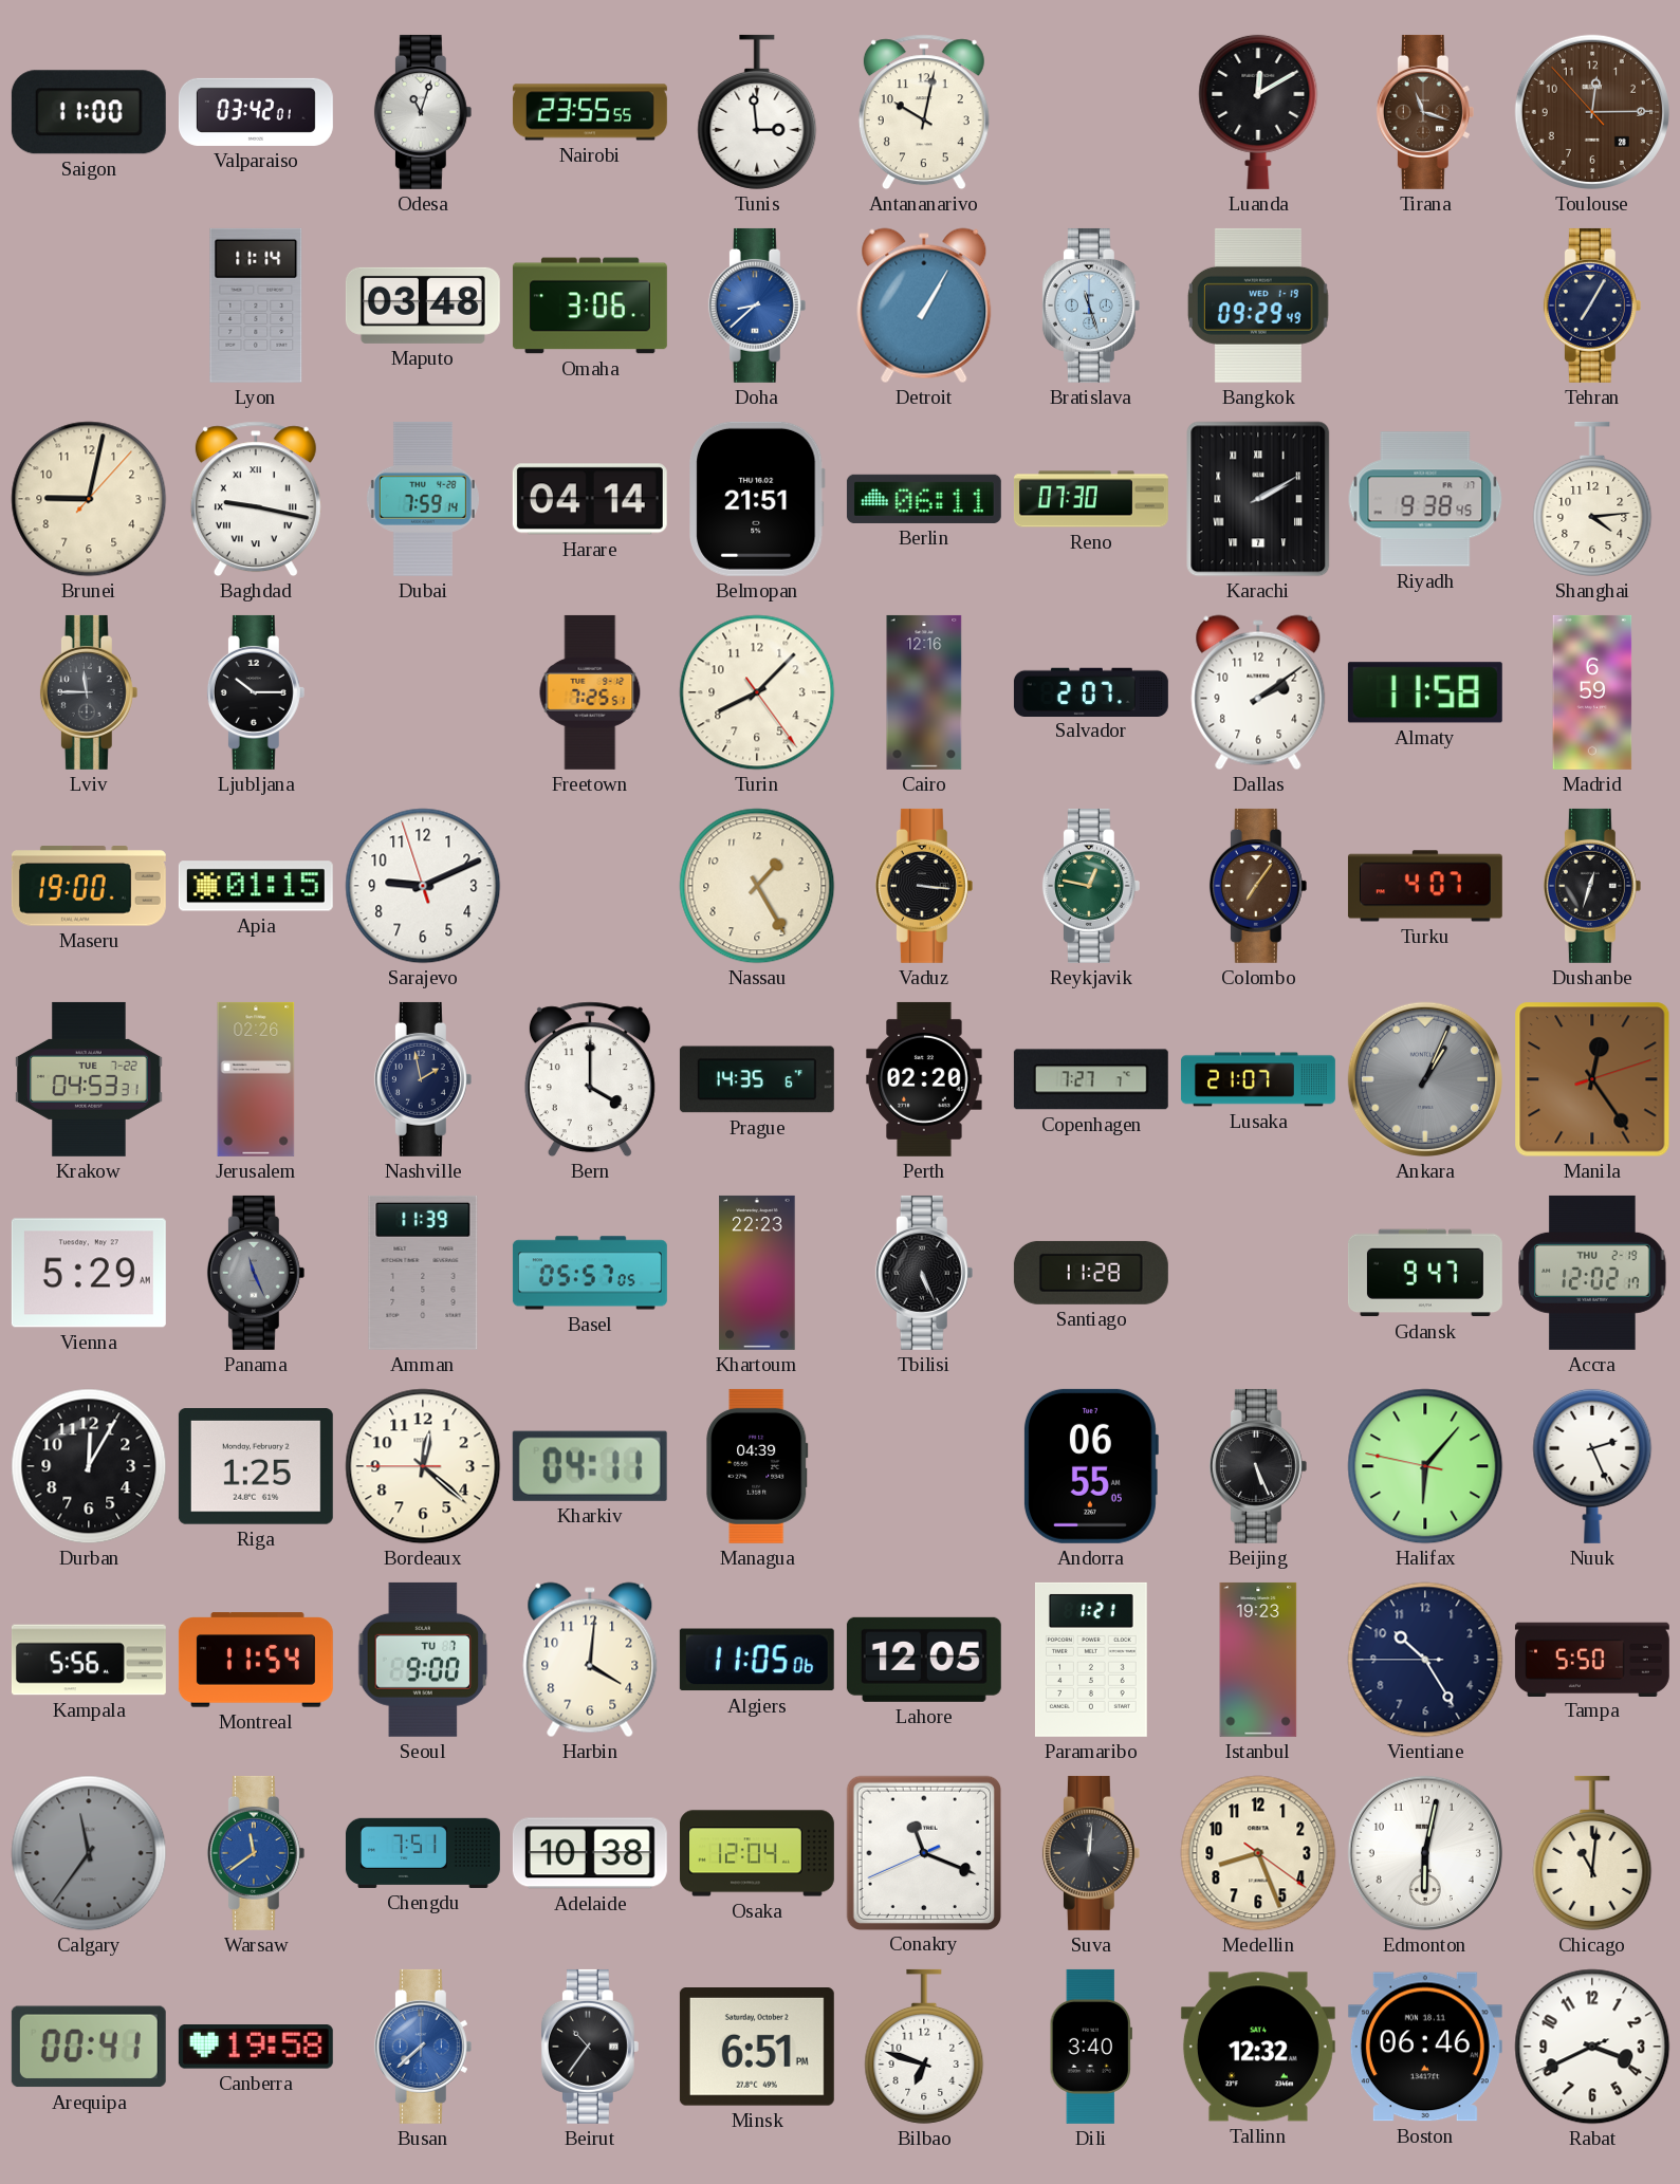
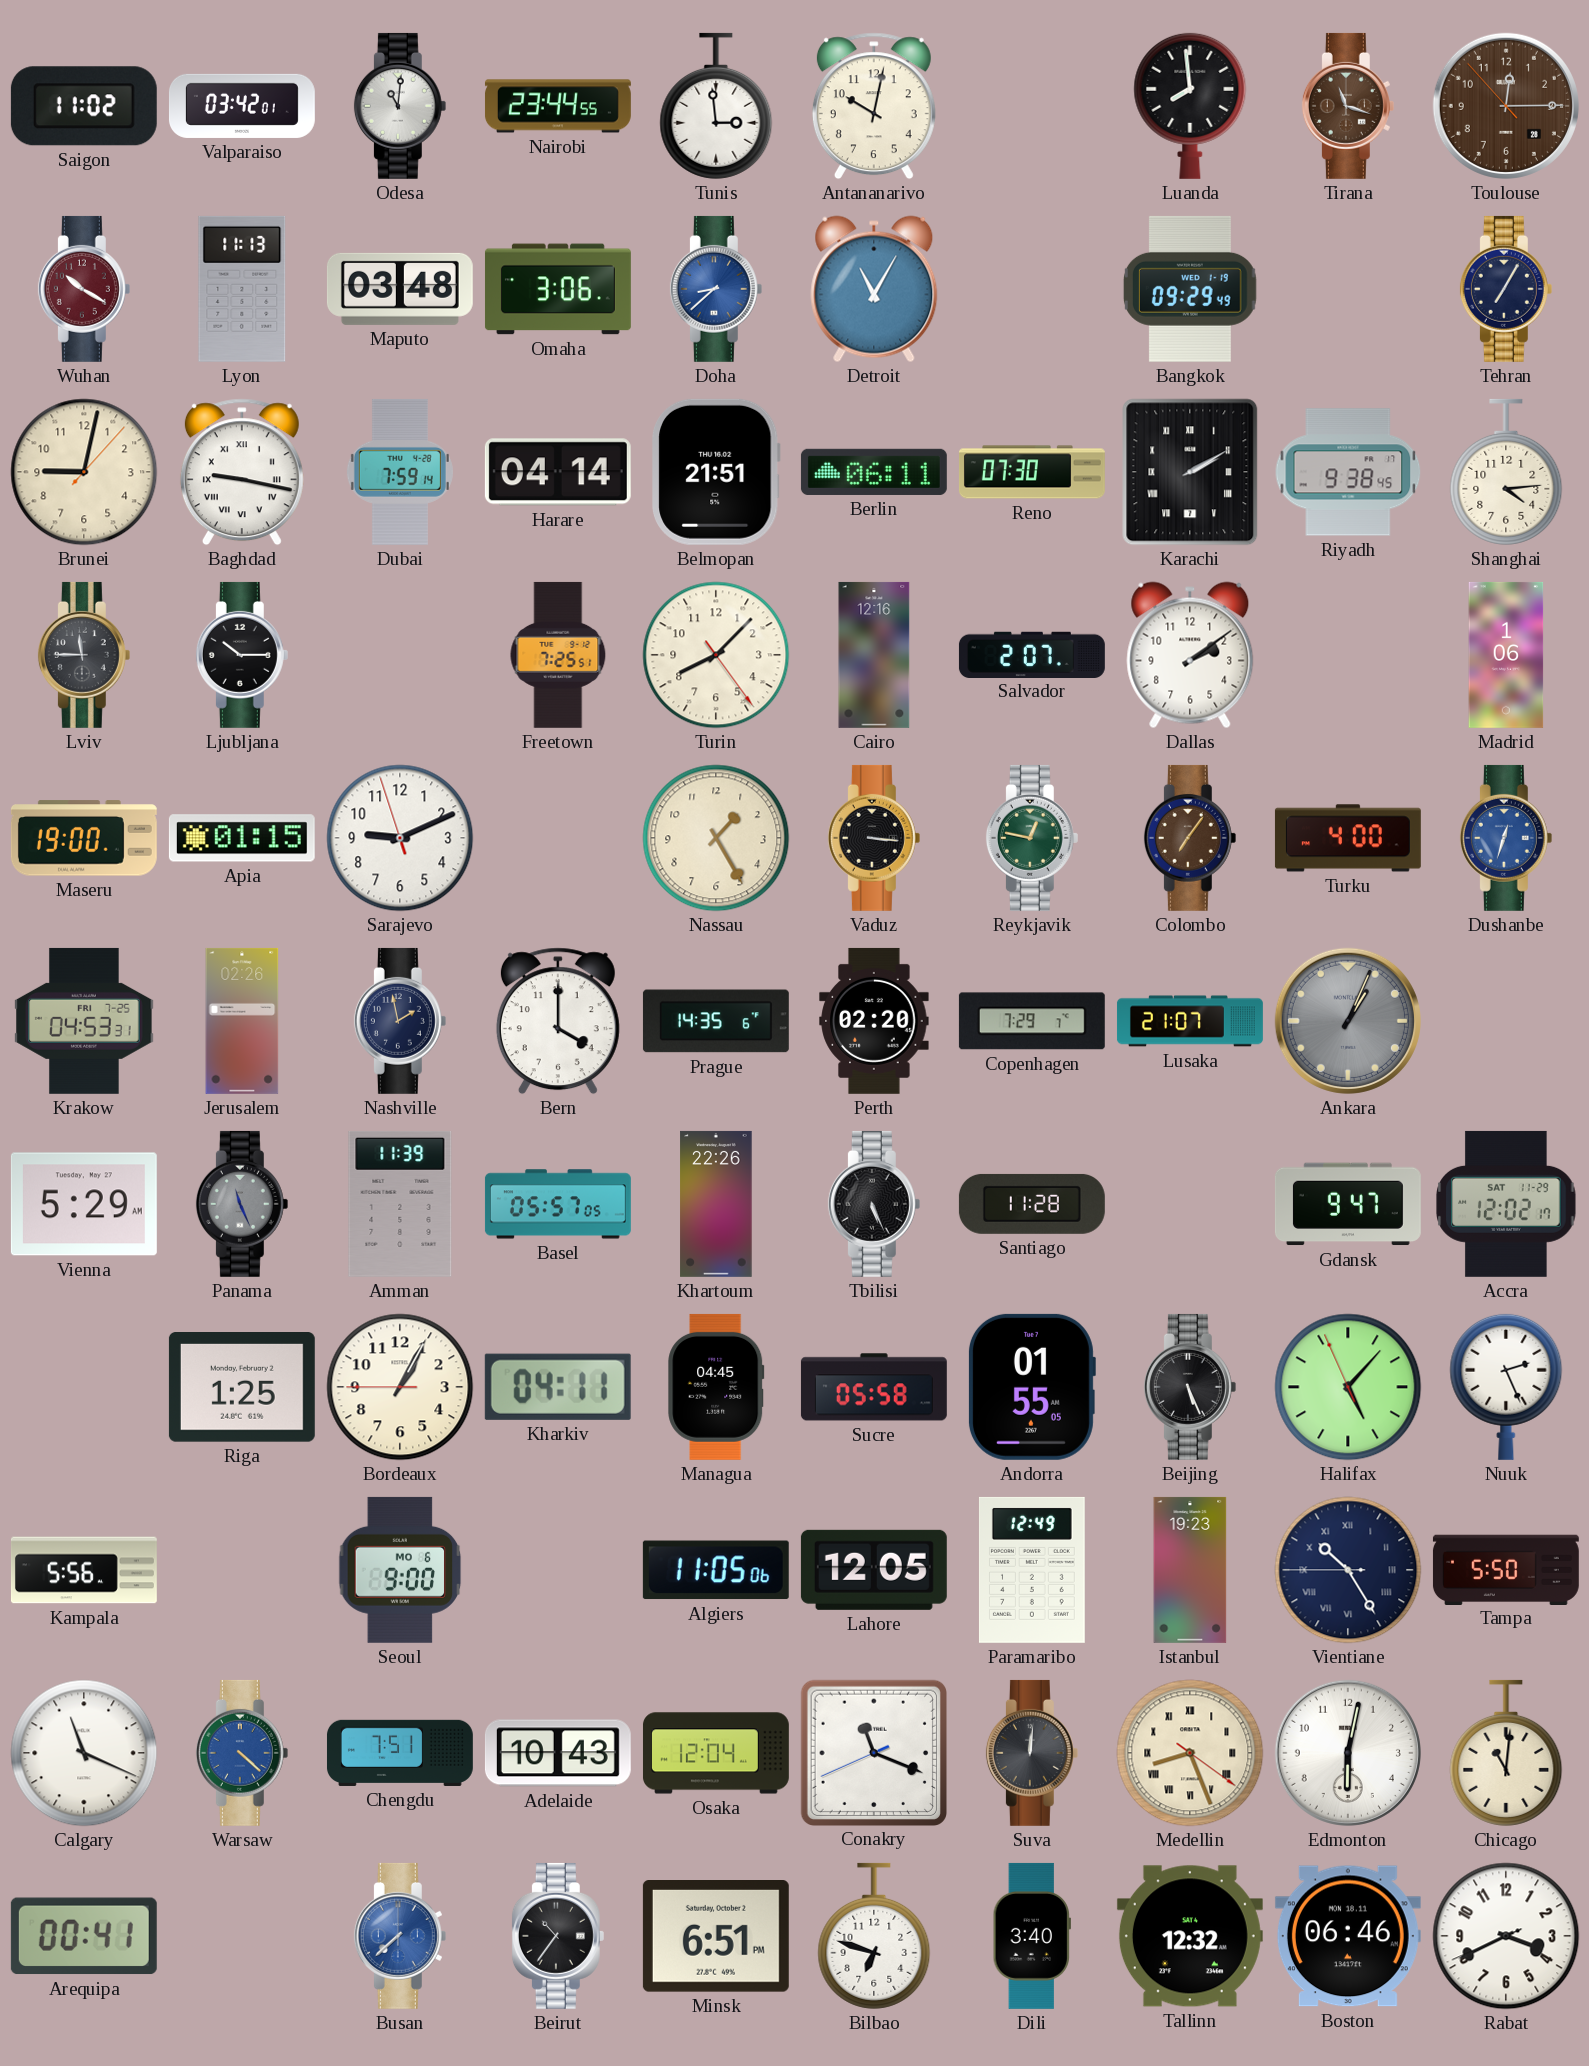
Saigon: 11:00 -> 11:02
Odesa: 11:03 -> 11:01
Nairobi: 23:55 -> 23:44
Luanda: 12:10 -> 7:59
Wuhan: none -> 10:20
Lyon: 11:14 -> 11:13
Detroit: 1:05 -> 11:05
Bratislava: 11:27 -> none
Almaty: 11:58 -> none
Madrid: 6:59 -> 1:06
Turku: 4:07 -> 4:00
Dushanbe dial: black -> blue
Krakow date: TUE 7-22 -> FRI 7-25
Copenhagen: 7:27 -> 7:29
Manila: 12:24 -> none
Khartoum: 22:23 -> 22:26
Accra date: THU 2-19 -> SAT 11-29
Durban: 12:05 -> none
Bordeaux: 12:21 -> 1:04
Managua: 04:39 -> 04:45
Sucre: none -> 05:58
Andorra: 06:55 -> 01:55
Halifax: 6:06 -> 5:06
Montreal: 11:54 -> none
Seoul date: TU 7 -> MO 6
Harbin: 4:01 -> none
Paramaribo: 1:21 -> 12:49
Vientiane numerals: Arabic -> Roman
Calgary: 11:36 -> 11:19
Calgary dial: grey -> white
Warsaw: 11:39 -> 4:22
Adelaide: 10:38 -> 10:43
Medellin numerals: Arabic -> Roman
Canberra: 19:58 -> none
